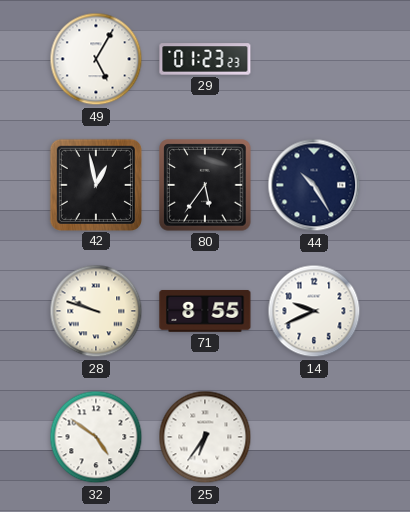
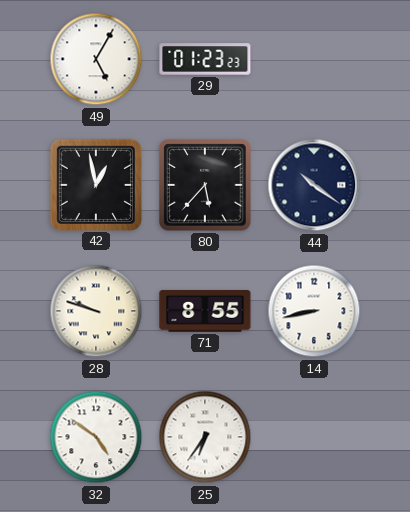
80: 5:36 -> 5:37
44: 10:25 -> 10:21
14: 9:41 -> 8:43
